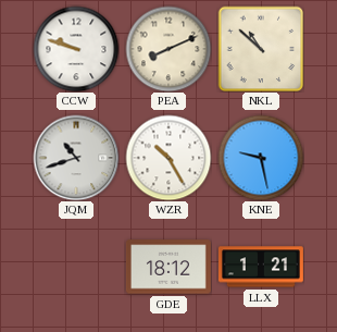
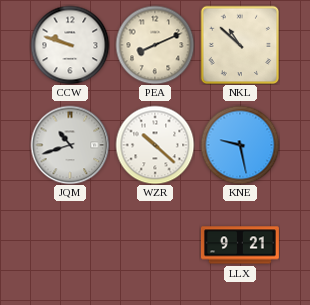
WZR: 10:25 -> 10:22
GDE: 18:12 -> none
LLX: 1:21 -> 9:21
